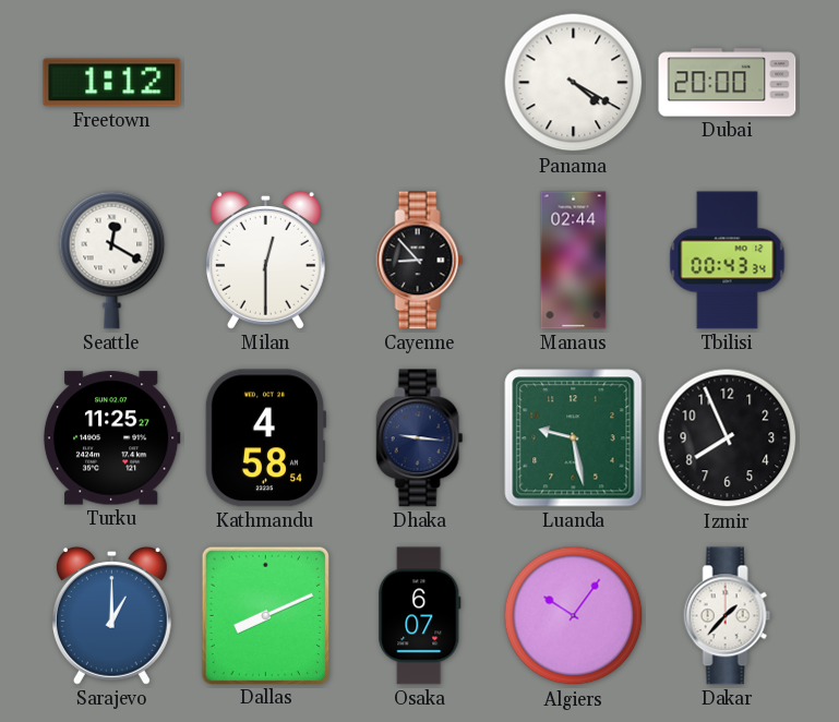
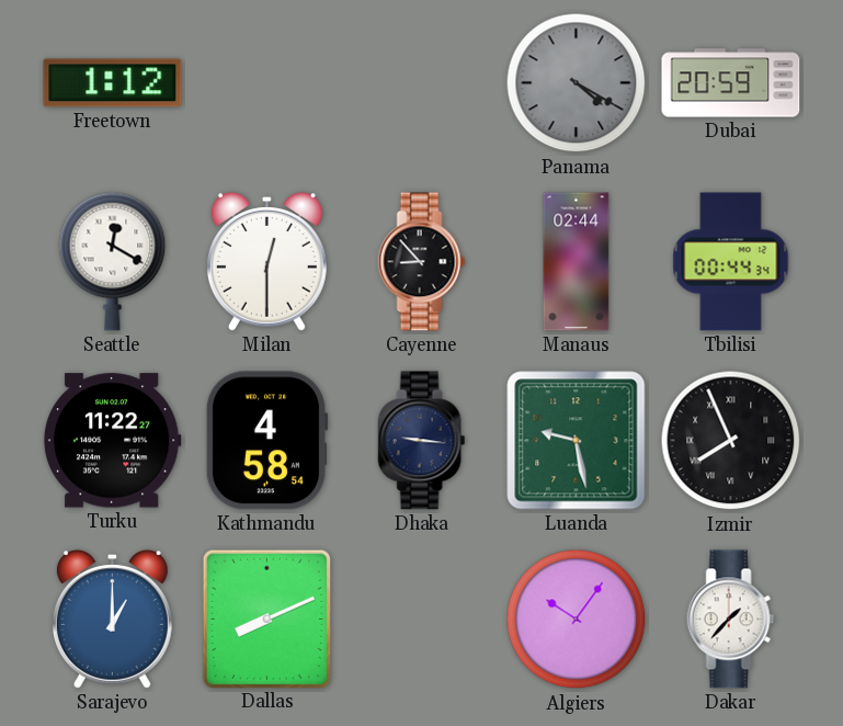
Panama dial: white -> grey
Dubai: 20:00 -> 20:59
Tbilisi: 00:43 -> 00:44
Turku: 11:25 -> 11:22
Izmir numerals: Arabic -> Roman
Osaka: 6:07 -> none
